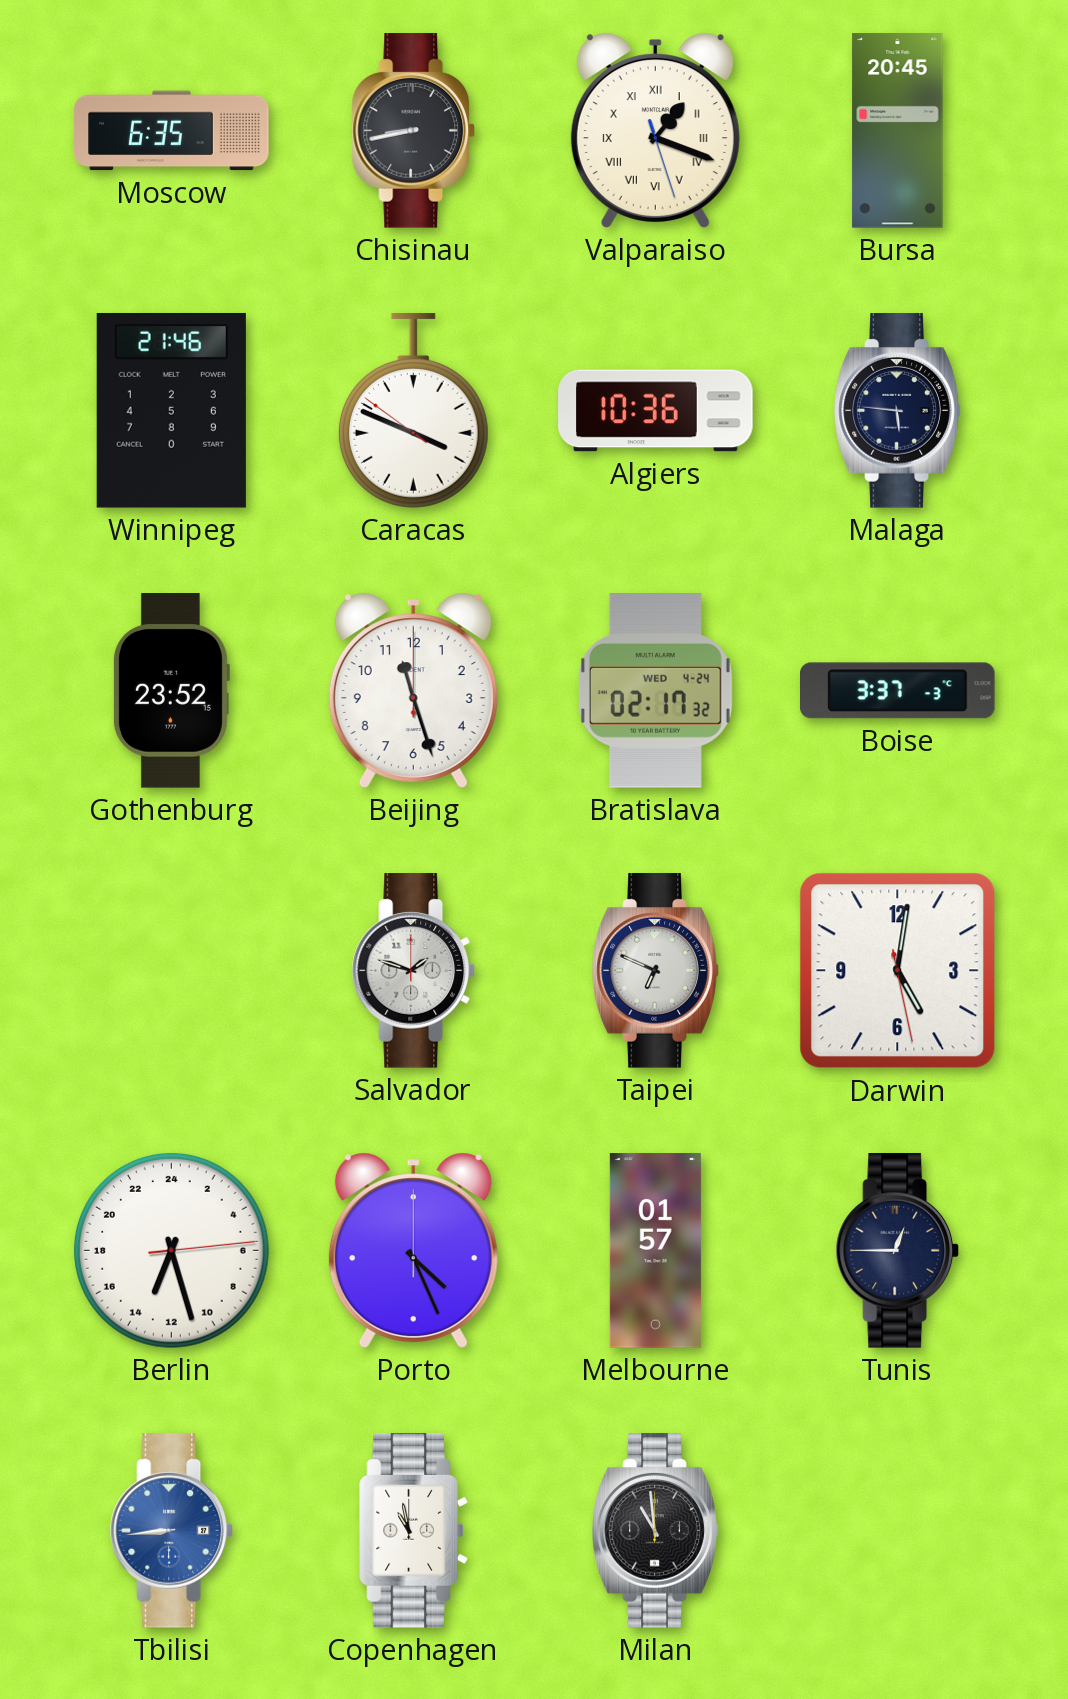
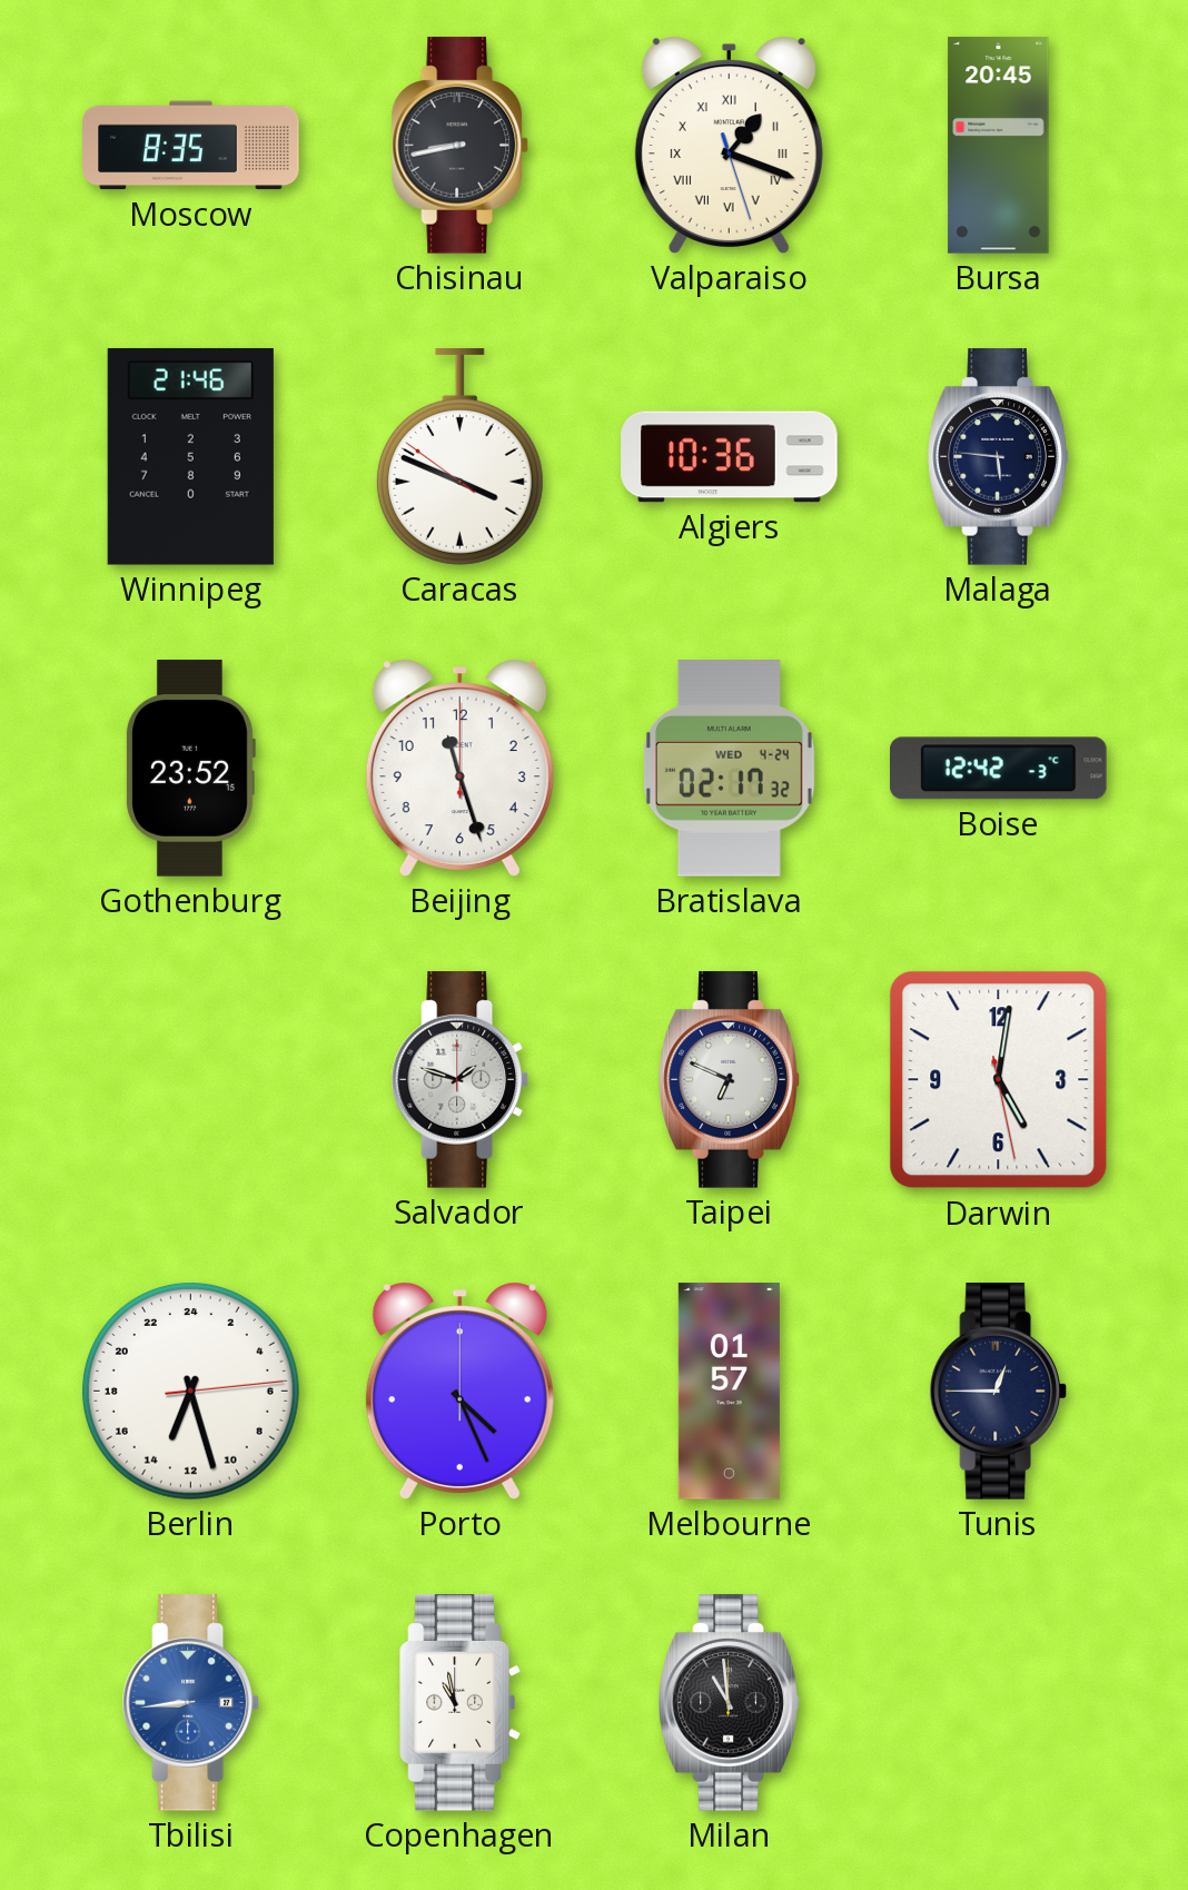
Moscow: 6:35 -> 8:35
Boise: 3:37 -> 12:42
